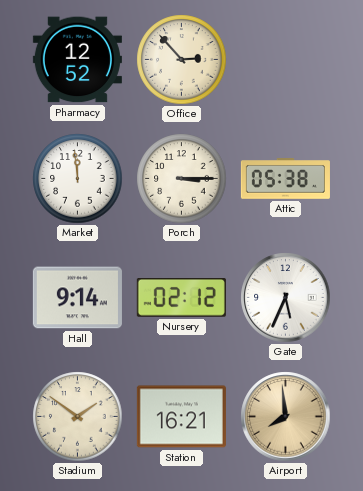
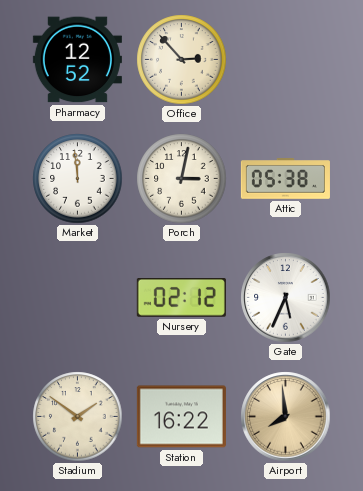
Porch: 3:15 -> 3:02
Hall: 9:14 -> none
Station: 16:21 -> 16:22
